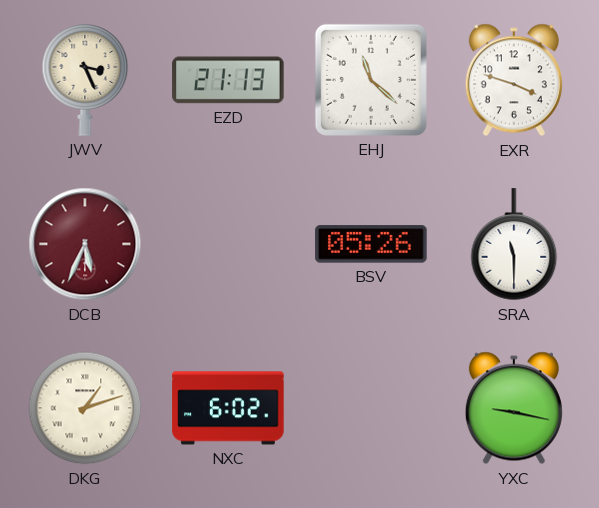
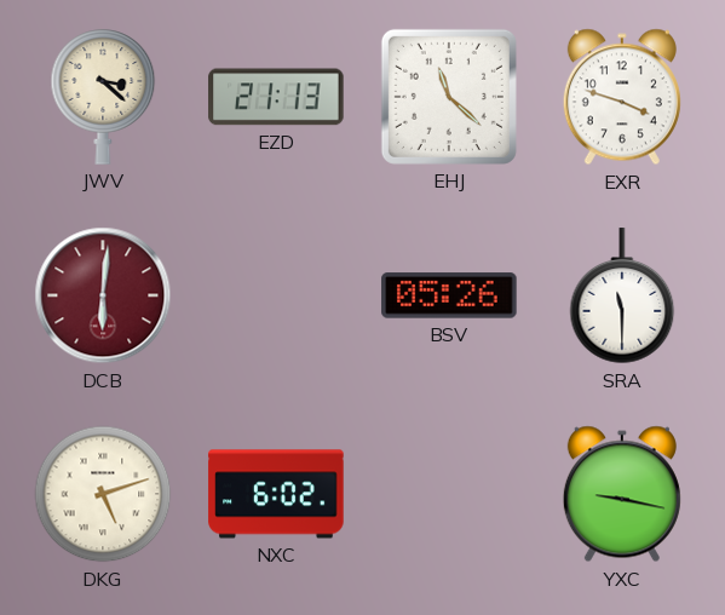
JWV: 3:26 -> 3:22
DCB: 5:34 -> 6:01
DKG: 1:12 -> 5:12
